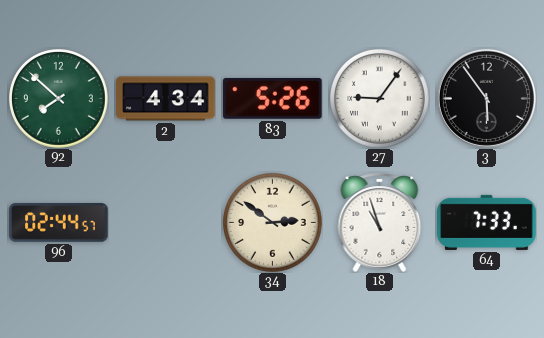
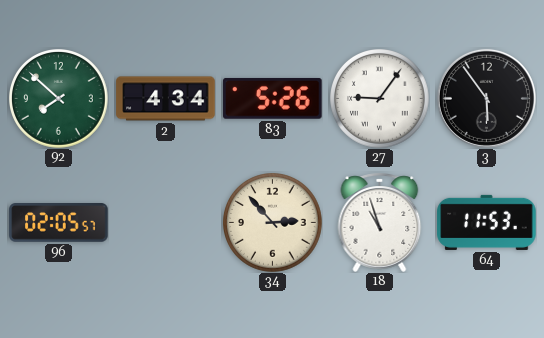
96: 02:44 -> 02:05
34: 2:51 -> 2:53
64: 7:33 -> 11:53
